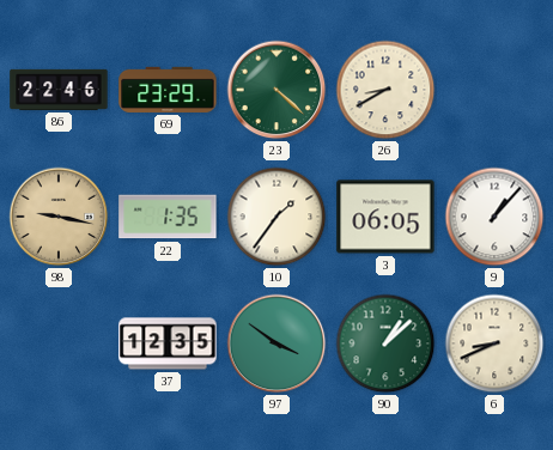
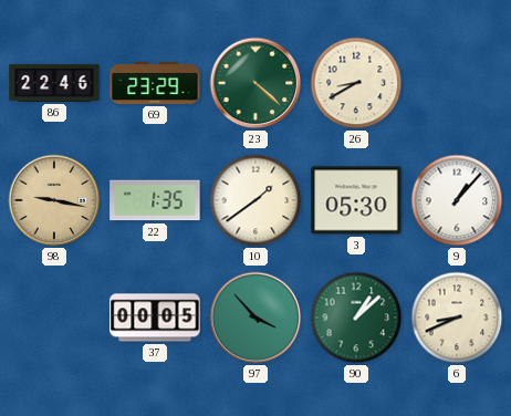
10: 1:36 -> 1:39
3: 06:05 -> 05:30
37: 12:35 -> 00:05
97: 3:51 -> 3:53
